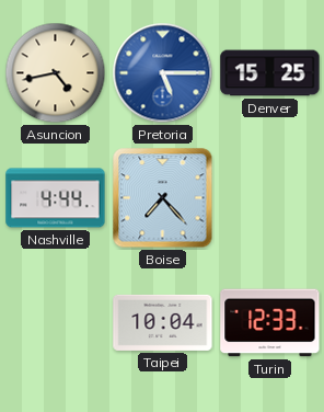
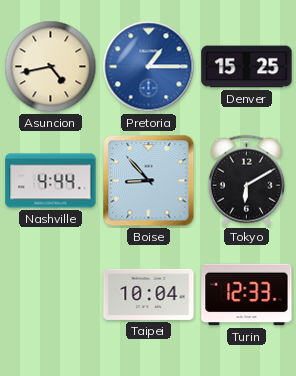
Pretoria: 5:15 -> 1:15
Boise: 7:23 -> 8:53
Tokyo: none -> 6:10
